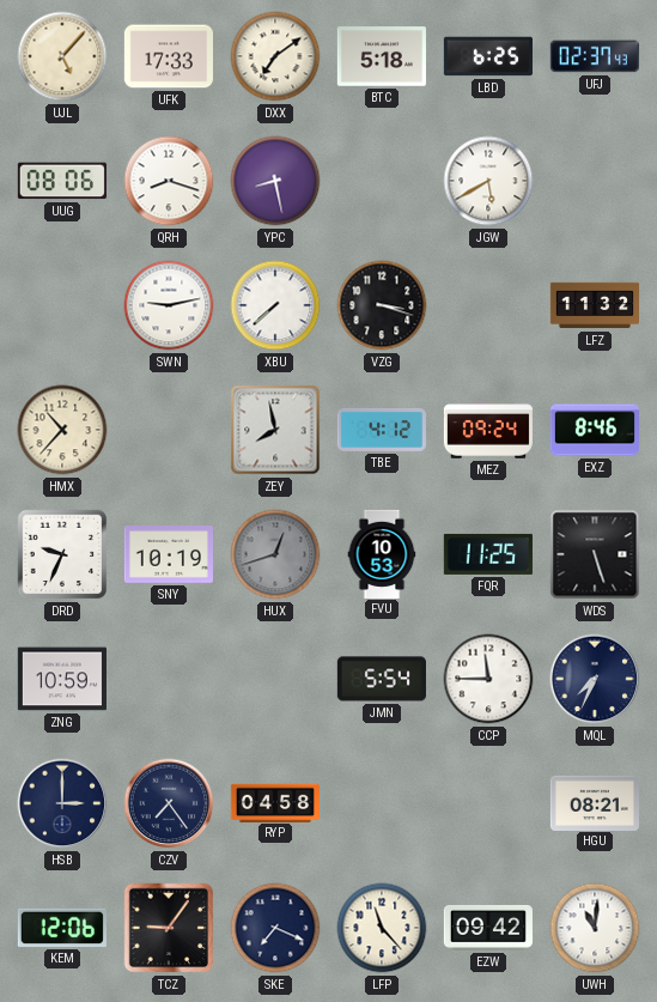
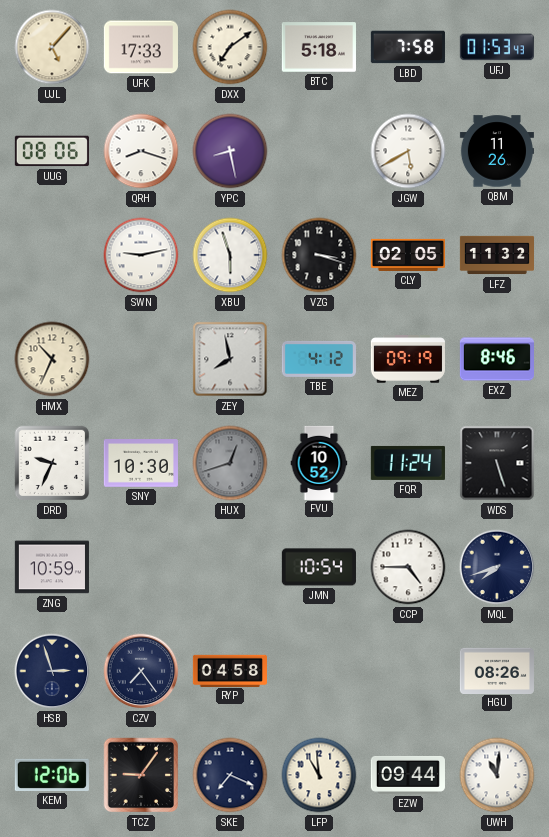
LBD: 6:25 -> 7:58
UFJ: 02:37 -> 01:53
QBM: none -> 11:26
XBU: 7:38 -> 5:57
CLY: none -> 02:05
HMX: 10:37 -> 10:34
MEZ: 09:24 -> 09:19
SNY: 10:19 -> 10:30
FVU: 10:53 -> 10:52
FQR: 11:25 -> 11:24
JMN: 5:54 -> 10:54
CCP: 11:45 -> 4:45
MQL: 7:34 -> 7:42
HSB: 3:00 -> 2:57
HGU: 08:21 -> 08:26
LFP: 11:23 -> 10:59
EZW: 09:42 -> 09:44
